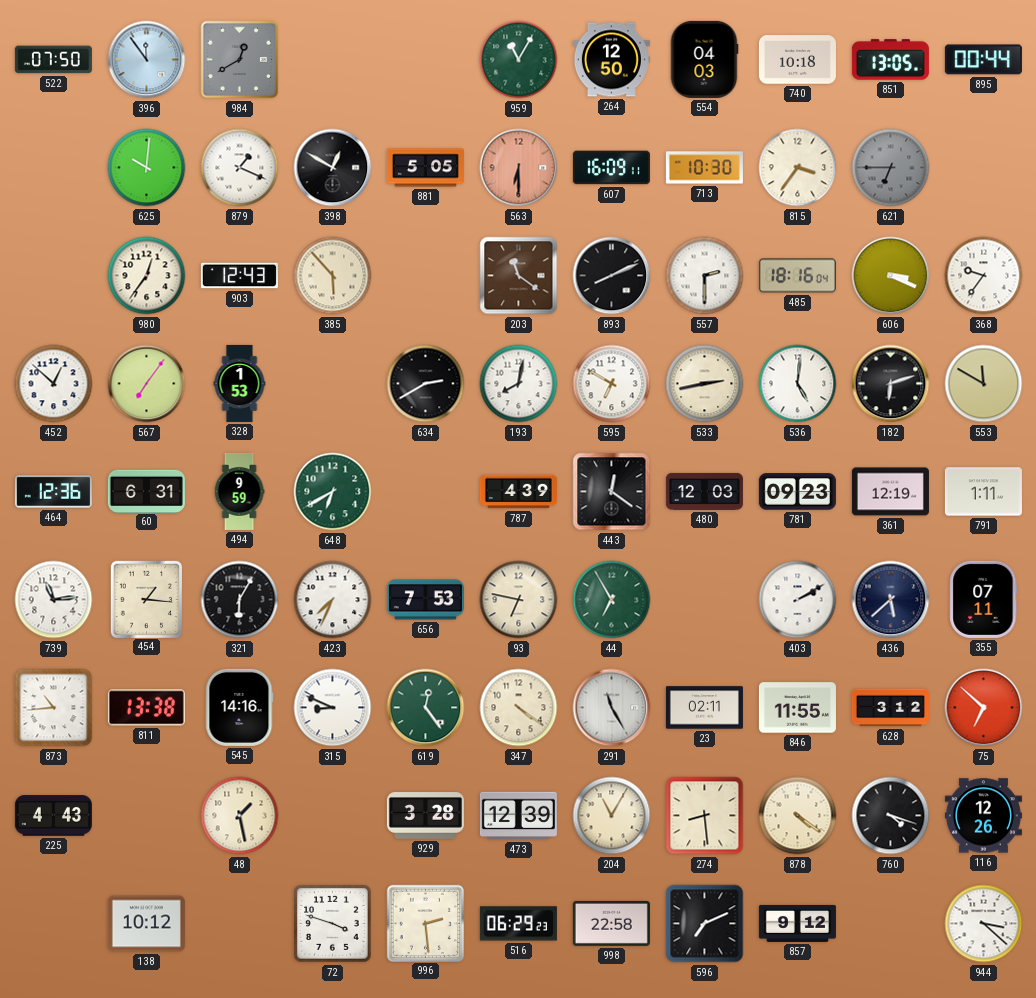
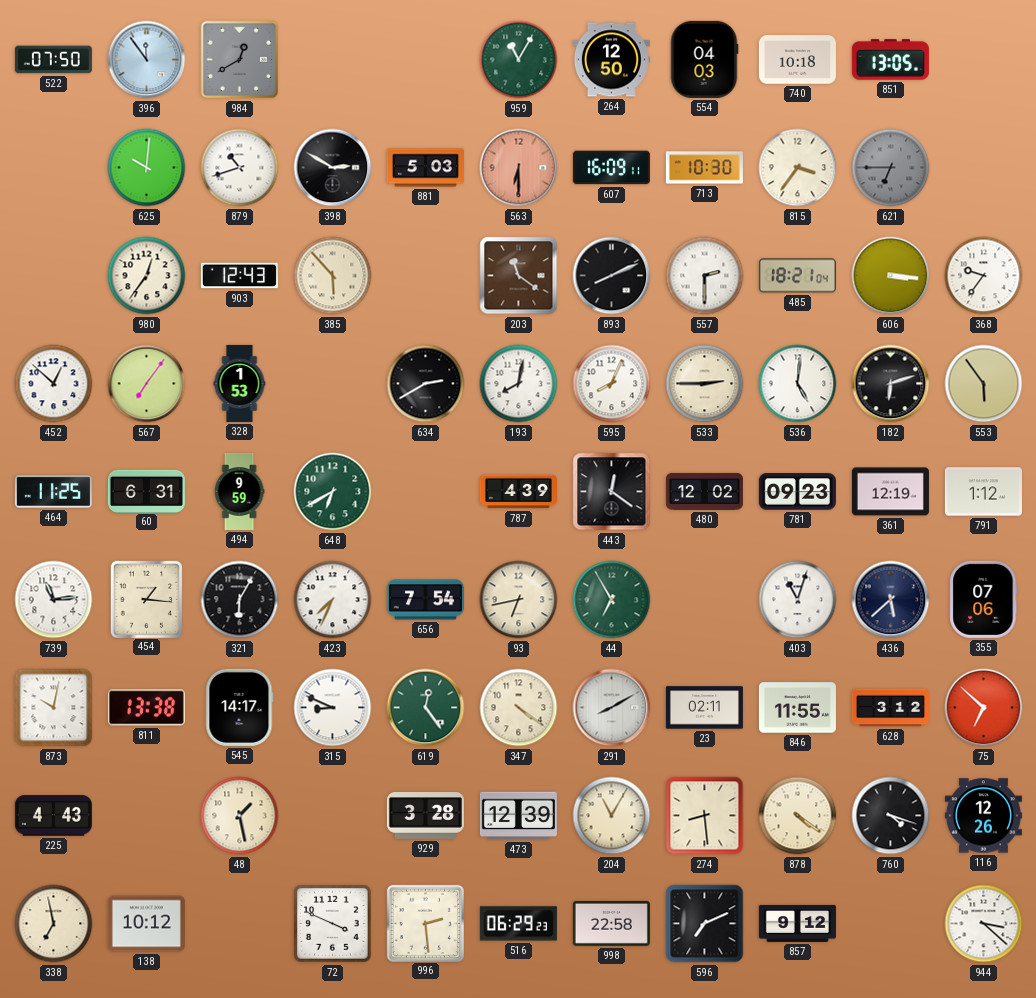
895: 00:44 -> none
879: 1:19 -> 10:42
398: 12:50 -> 2:50
881: 5:05 -> 5:03
485: 18:16 -> 18:21
606: 3:19 -> 3:16
595: 6:50 -> 8:04
533: 2:43 -> 2:45
553: 11:50 -> 5:54
464: 12:36 -> 11:25
480: 12:03 -> 12:02
791: 1:11 -> 1:12
656: 7:53 -> 7:54
93: 6:47 -> 6:43
403: 2:10 -> 11:03
355: 07:11 -> 07:06
873: 10:44 -> 10:02
545: 14:16 -> 14:17
291: 11:25 -> 8:10
338: none -> 6:58
72: 3:48 -> 3:49
